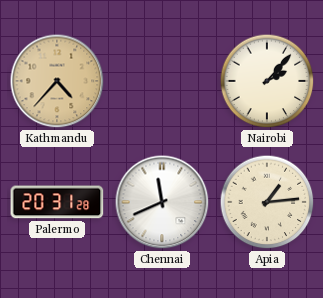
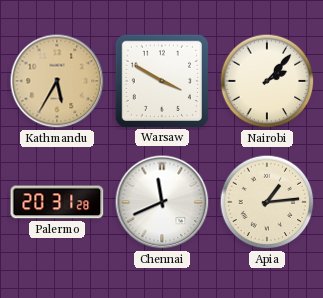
Kathmandu: 4:37 -> 5:35
Warsaw: none -> 3:50
